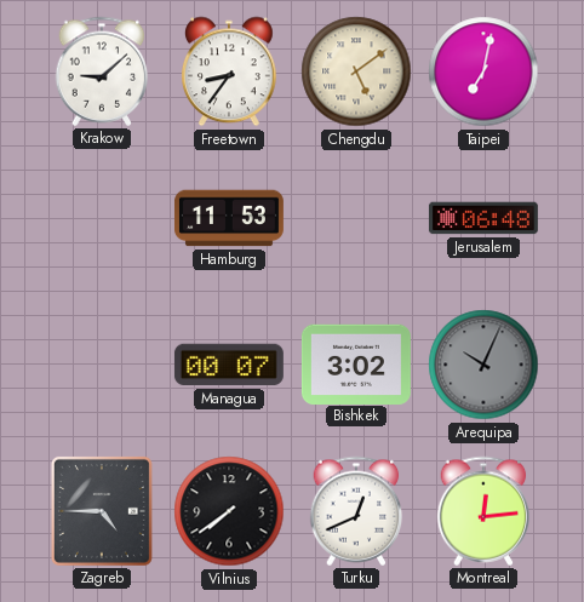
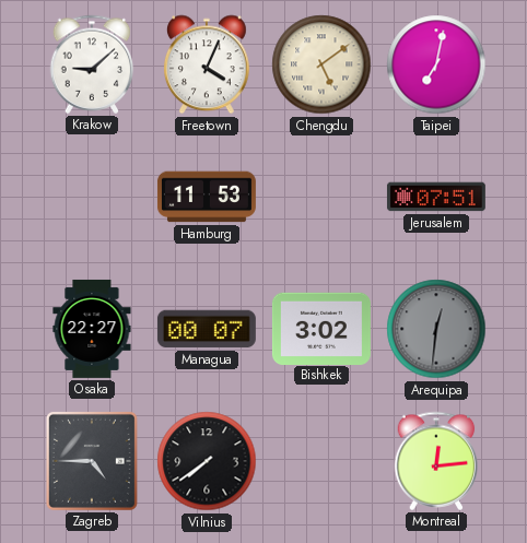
Freetown: 8:36 -> 4:04
Jerusalem: 06:48 -> 07:51
Osaka: none -> 22:27
Arequipa: 10:04 -> 12:31
Turku: 12:41 -> none
